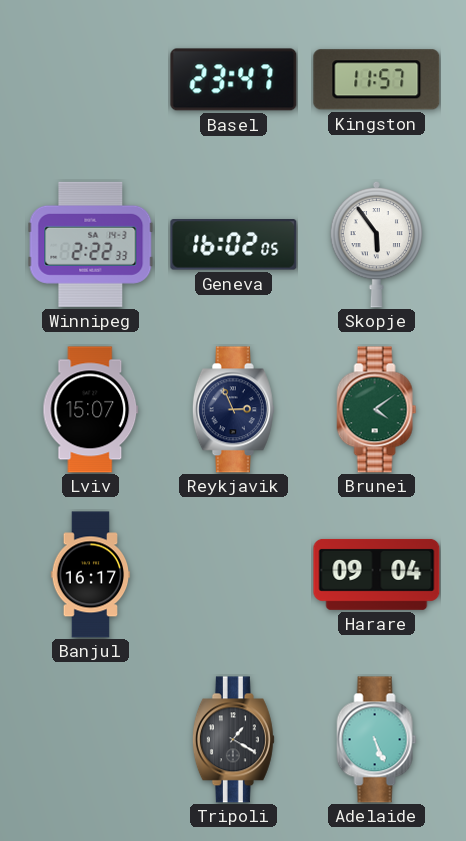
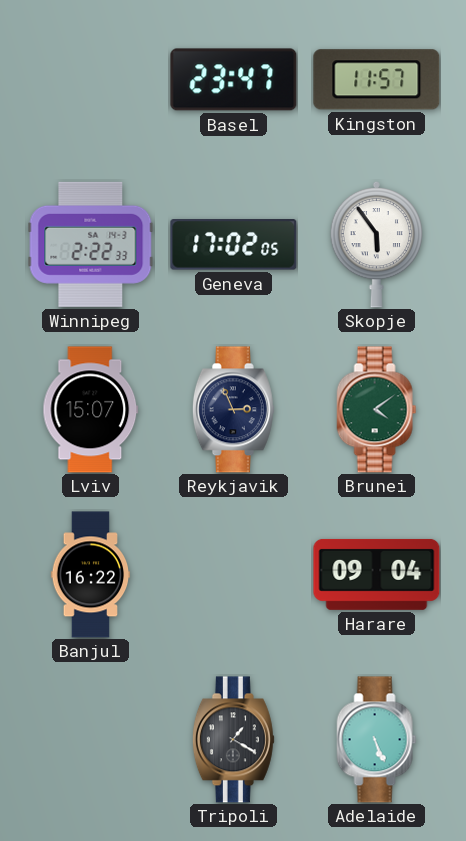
Geneva: 16:02 -> 17:02
Banjul: 16:17 -> 16:22
